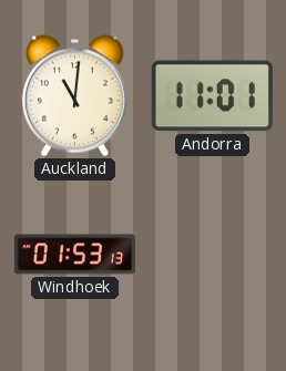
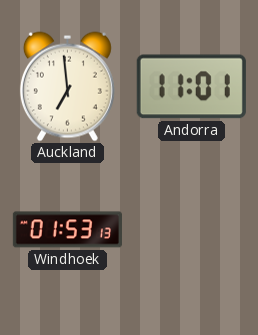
Auckland: 11:01 -> 6:59
